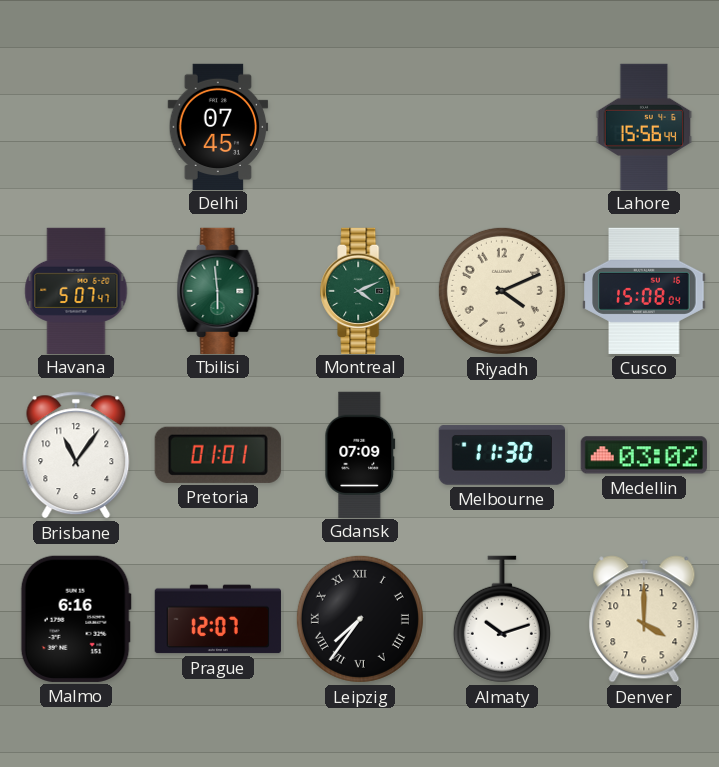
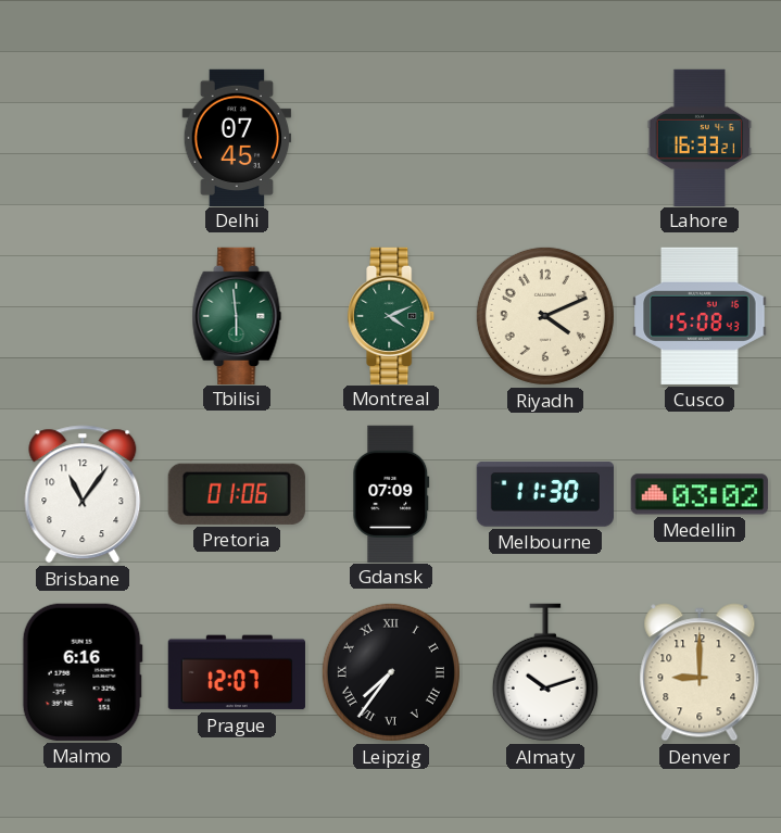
Lahore: 15:56 -> 16:33
Havana: 5:07 -> none
Cusco: 15:08:04 -> 15:08:43
Pretoria: 01:01 -> 01:06
Denver: 4:00 -> 9:00
